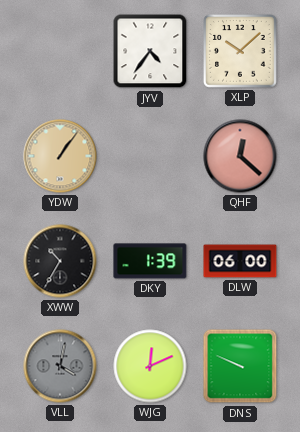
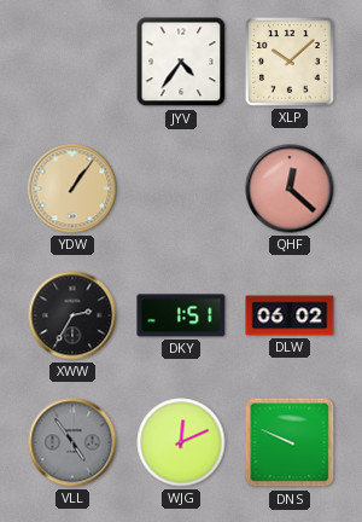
XWW: 10:35 -> 2:35
DKY: 1:39 -> 1:51
DLW: 06:00 -> 06:02
VLL: 4:02 -> 4:54
